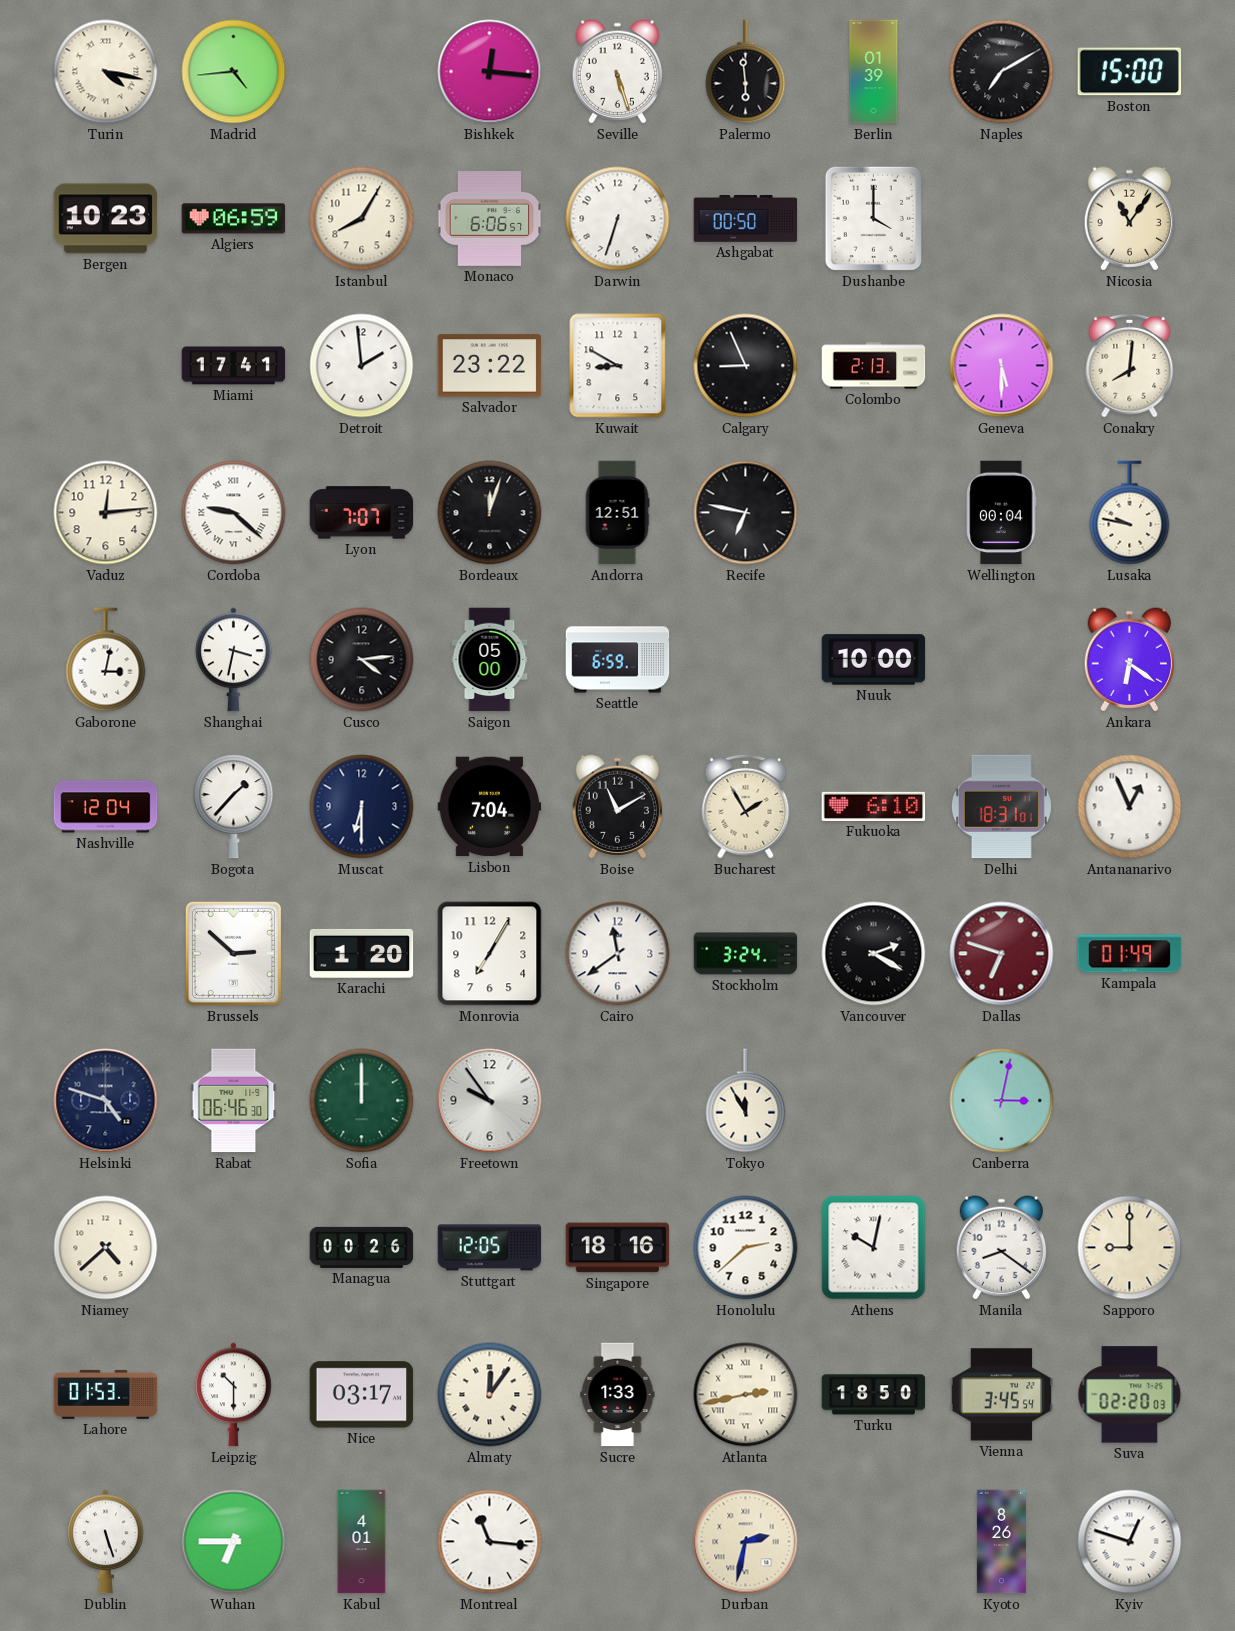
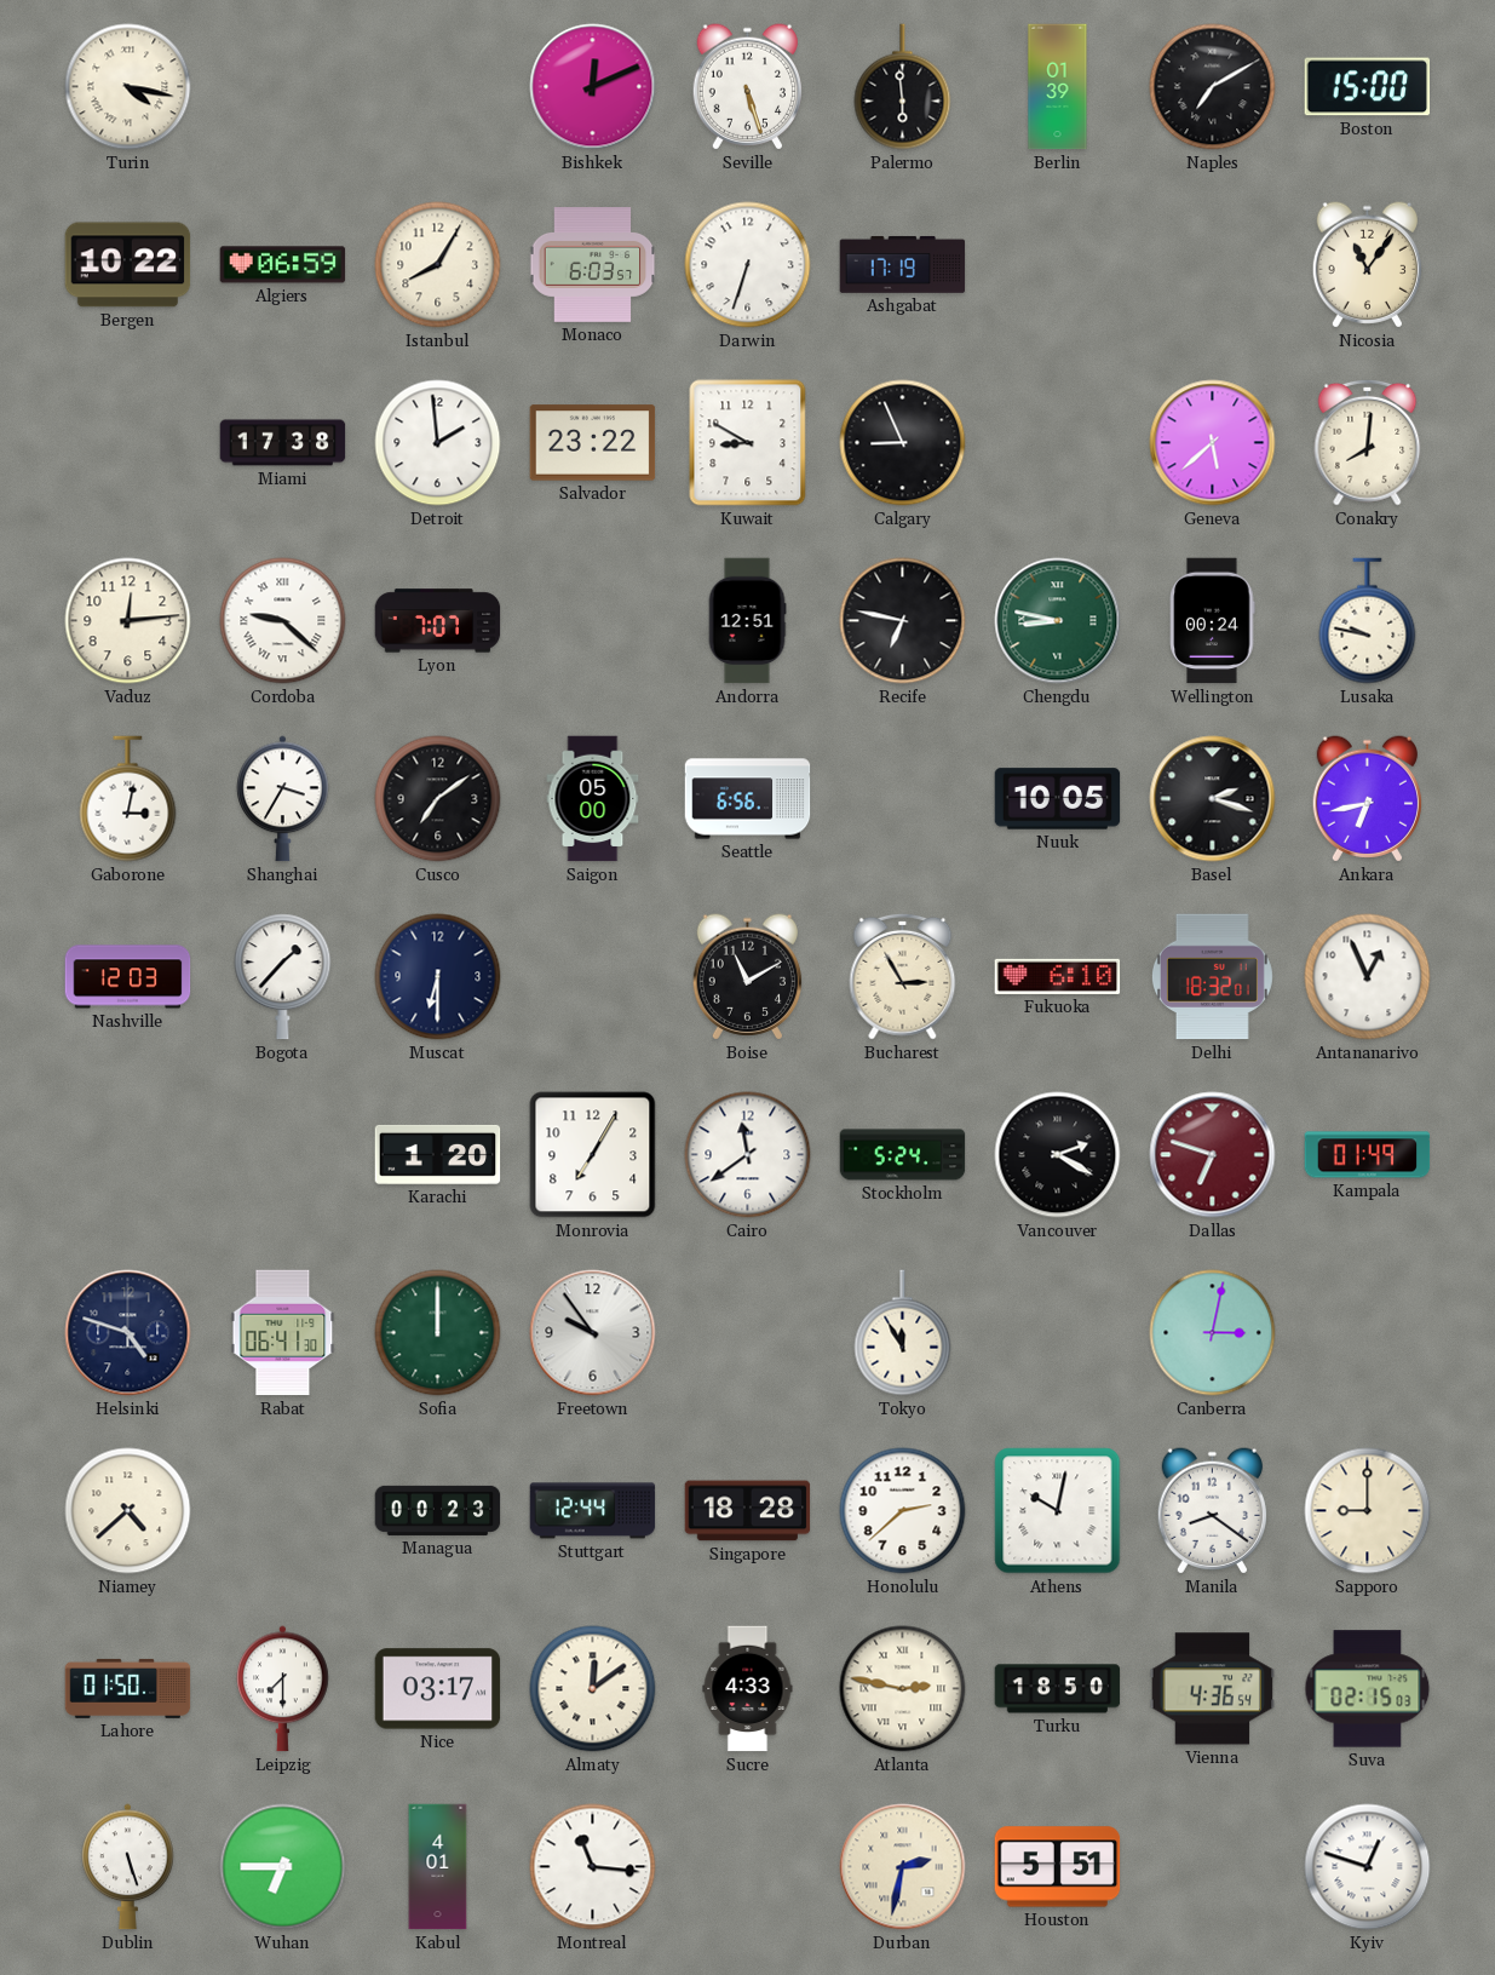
Madrid: 4:44 -> none
Bishkek: 12:16 -> 12:11
Bergen: 10:23 -> 10:22
Monaco: 6:06 -> 6:03
Ashgabat: 00:50 -> 17:19
Dushanbe: 4:00 -> none
Miami: 17:41 -> 17:38
Colombo: 2:13 -> none
Geneva: 5:30 -> 5:38
Bordeaux: 12:03 -> none
Chengdu: none -> 8:47
Wellington: 00:04 -> 00:24
Shanghai: 3:32 -> 3:35
Cusco: 4:14 -> 7:09
Seattle: 6:59 -> 6:56
Nuuk: 10:00 -> 10:05
Basel: none -> 2:18
Ankara: 6:21 -> 6:43
Nashville: 12:04 -> 12:03
Lisbon: 7:04 -> none
Bucharest: 1:55 -> 2:55
Delhi: 18:31 -> 18:32
Brussels: 2:52 -> none
Stockholm: 3:24 -> 5:24
Rabat: 06:46 -> 06:41
Managua: 00:26 -> 00:23
Stuttgart: 12:05 -> 12:44
Singapore: 18:16 -> 18:28
Lahore: 01:53 -> 01:50
Leipzig: 10:30 -> 7:30
Almaty: 12:06 -> 12:09
Sucre: 1:33 -> 4:33
Atlanta: 2:43 -> 2:47
Vienna: 3:45 -> 4:36
Suva: 02:20 -> 02:15
Houston: none -> 5:51
Kyoto: 8:26 -> none
